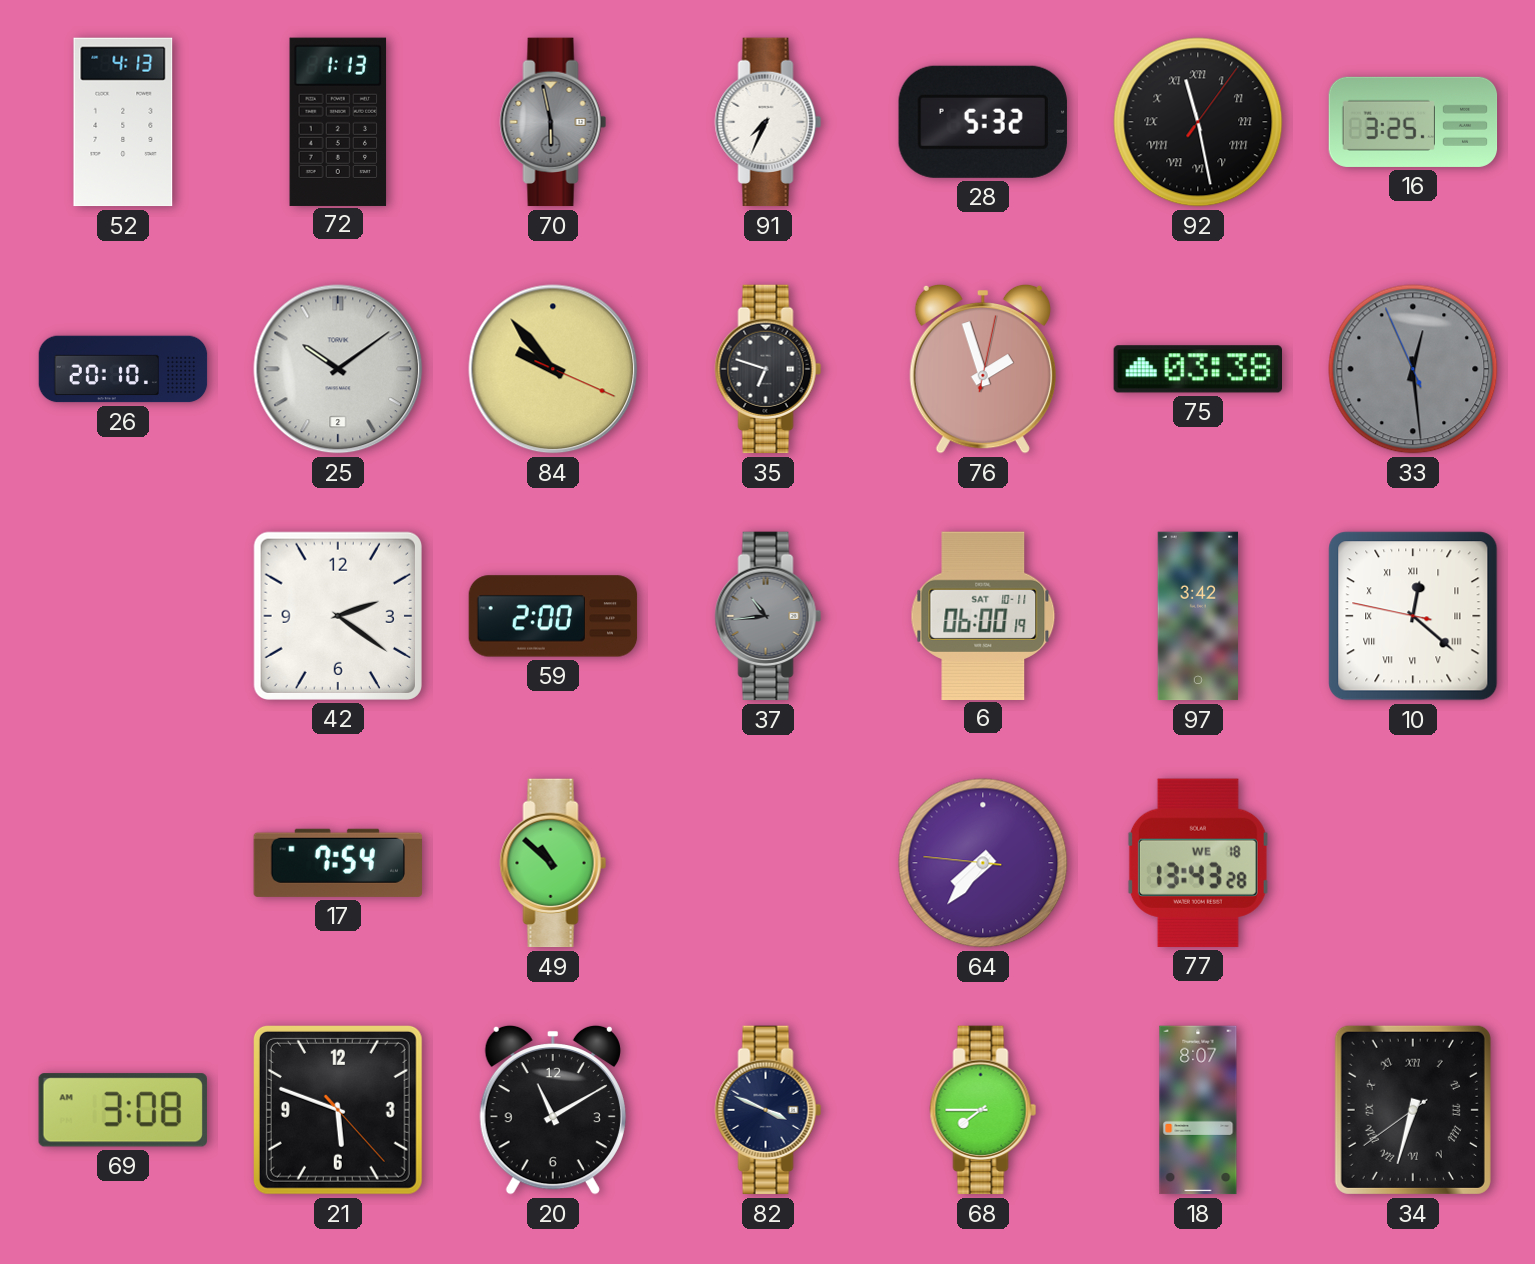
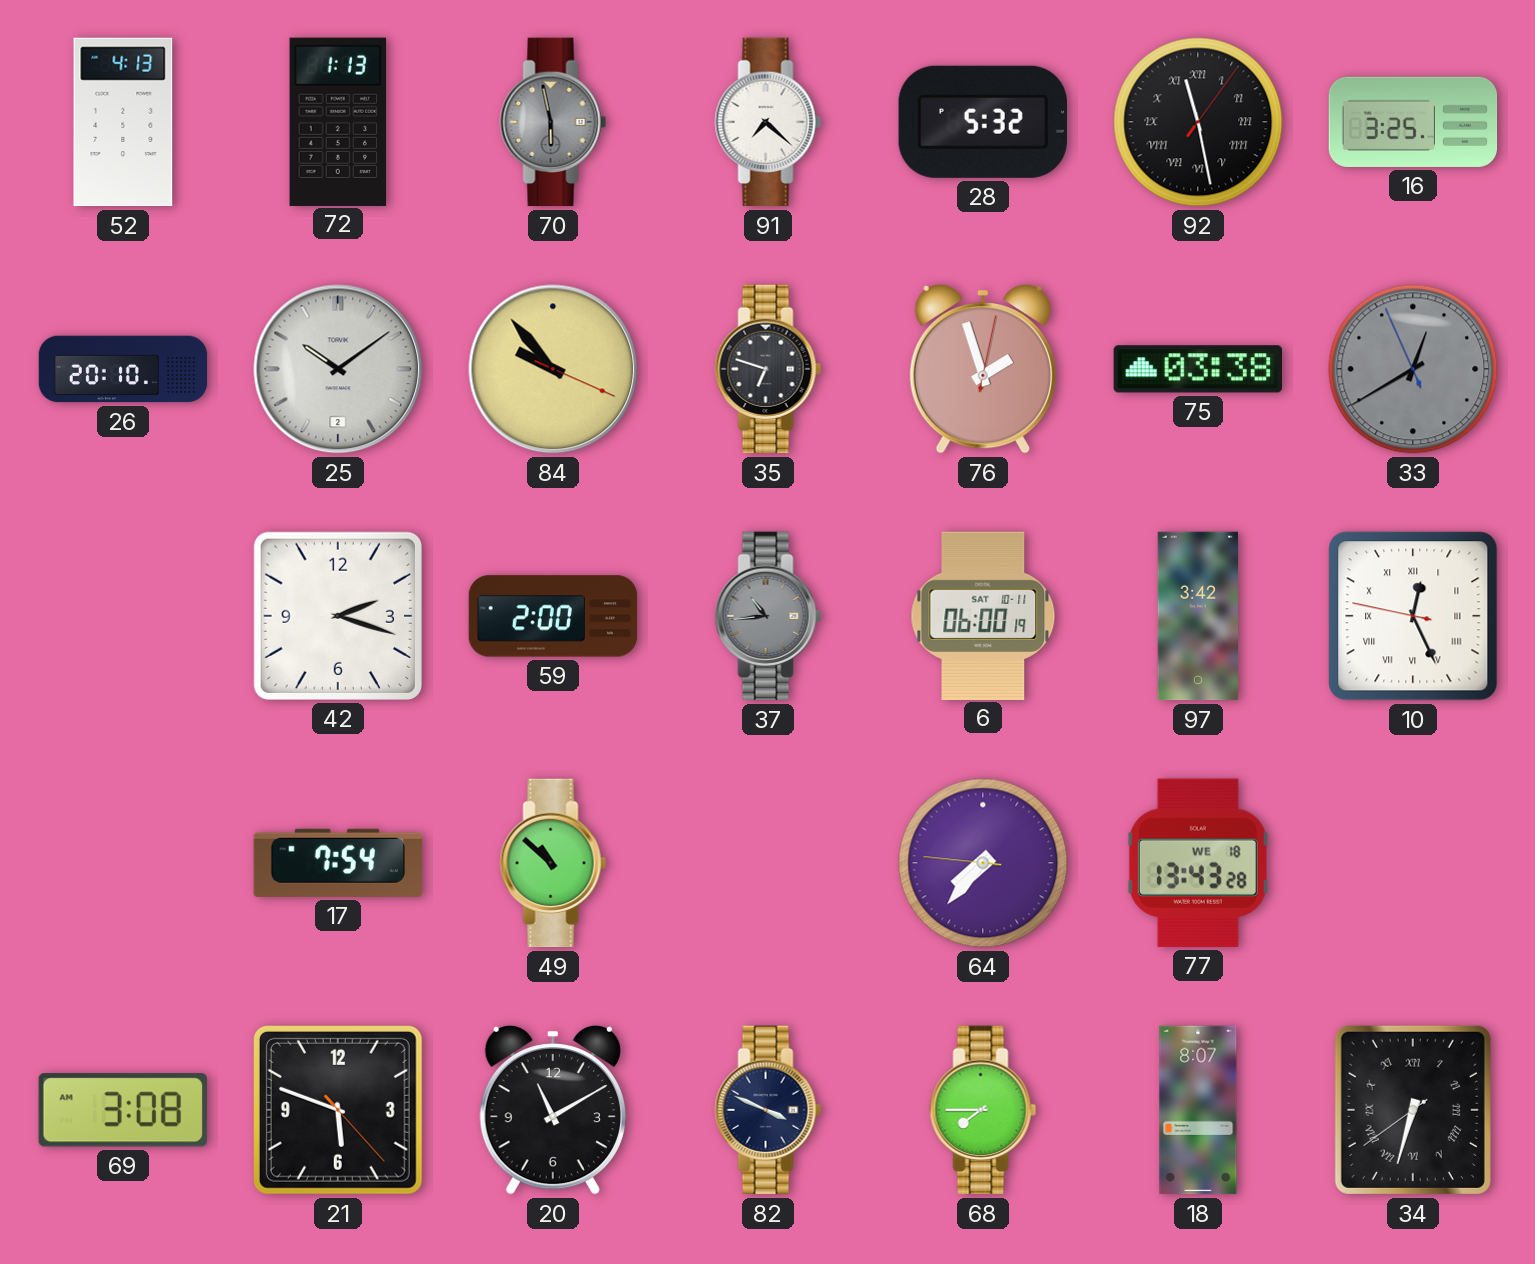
91: 7:34 -> 7:22
33: 12:28 -> 12:39
42: 2:21 -> 2:18
10: 12:21 -> 12:25
